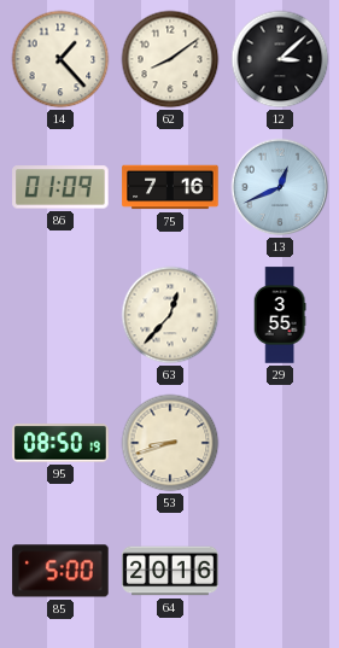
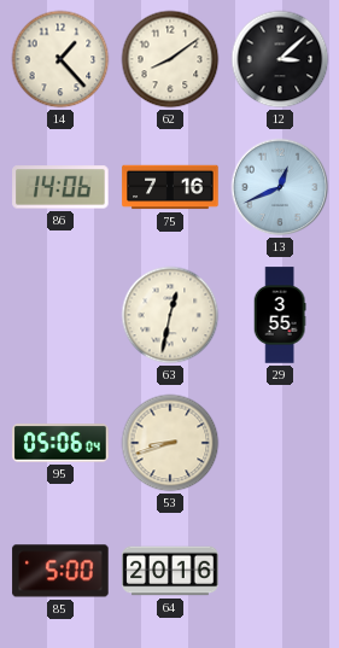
86: 01:09 -> 14:06
63: 12:37 -> 12:32
95: 08:50 -> 05:06
